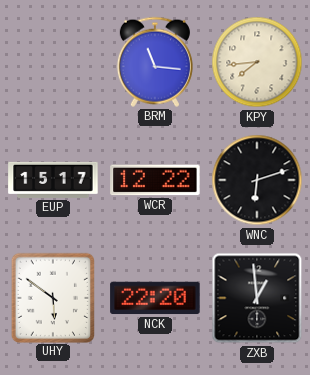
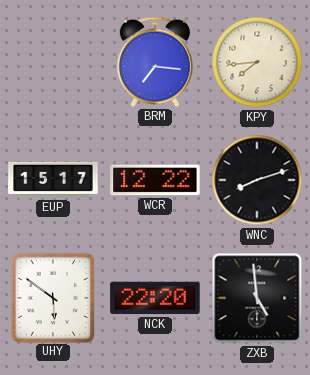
BRM: 11:16 -> 7:16
WNC: 6:12 -> 8:12
ZXB: 12:59 -> 4:59
